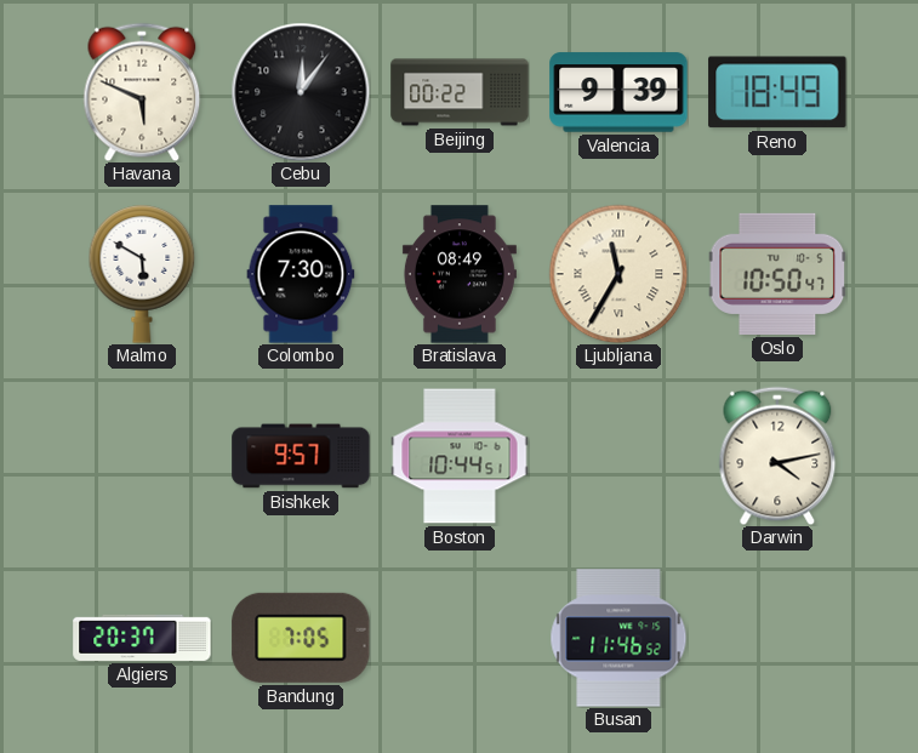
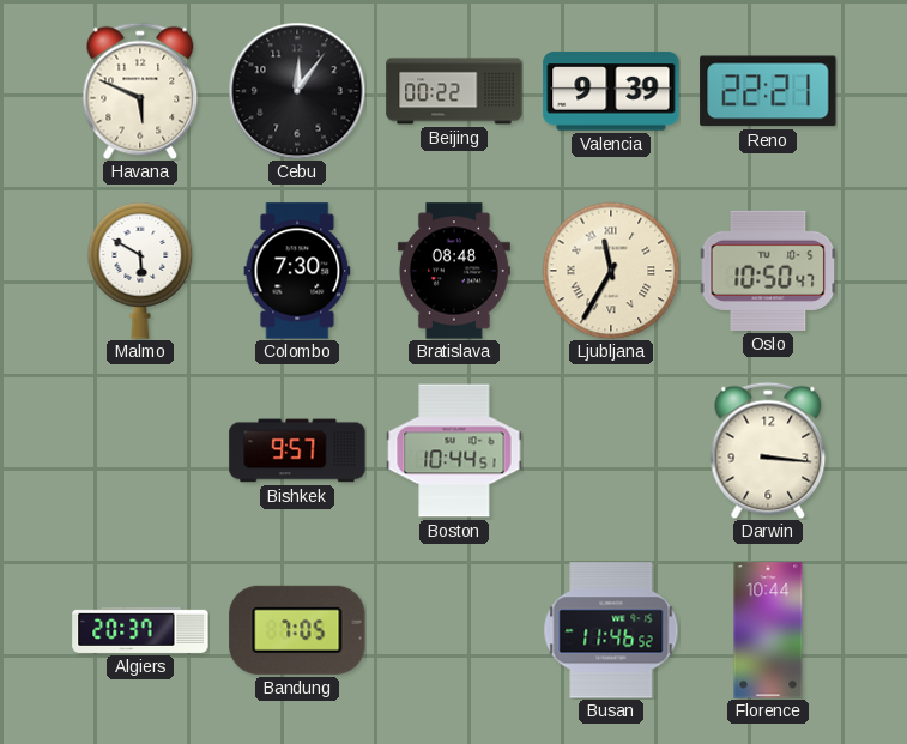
Reno: 18:49 -> 22:21
Bratislava: 08:49 -> 08:48
Darwin: 4:13 -> 3:16
Florence: none -> 10:44
